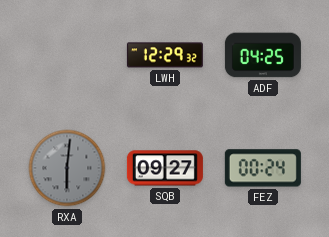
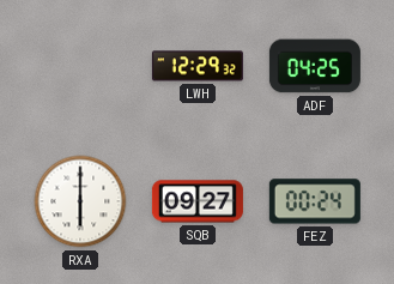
RXA: 6:01 -> 6:00
RXA dial: grey -> white
